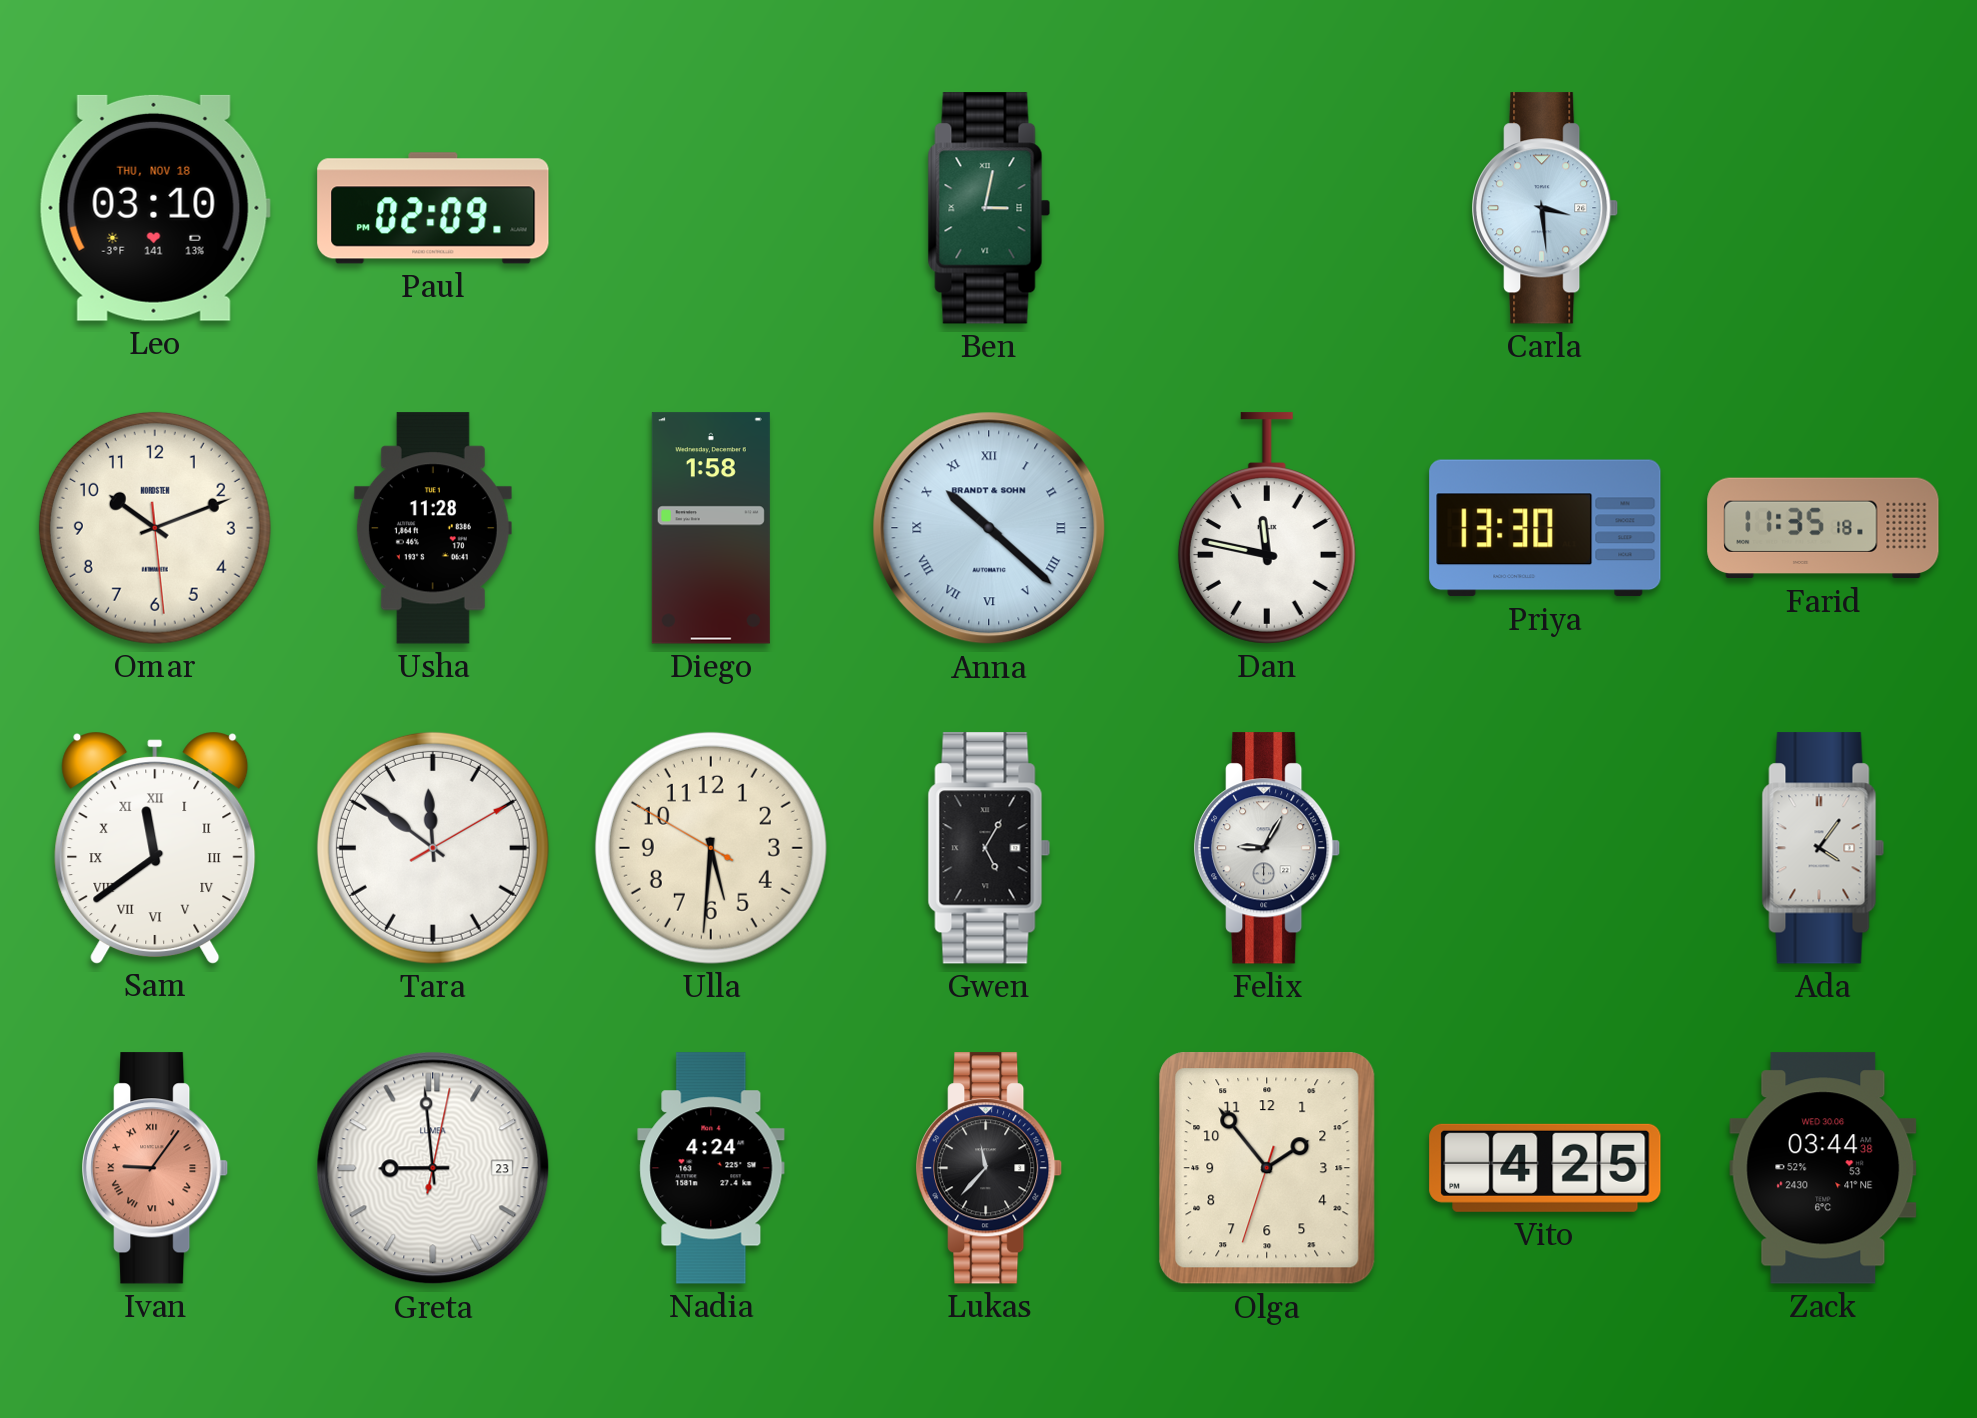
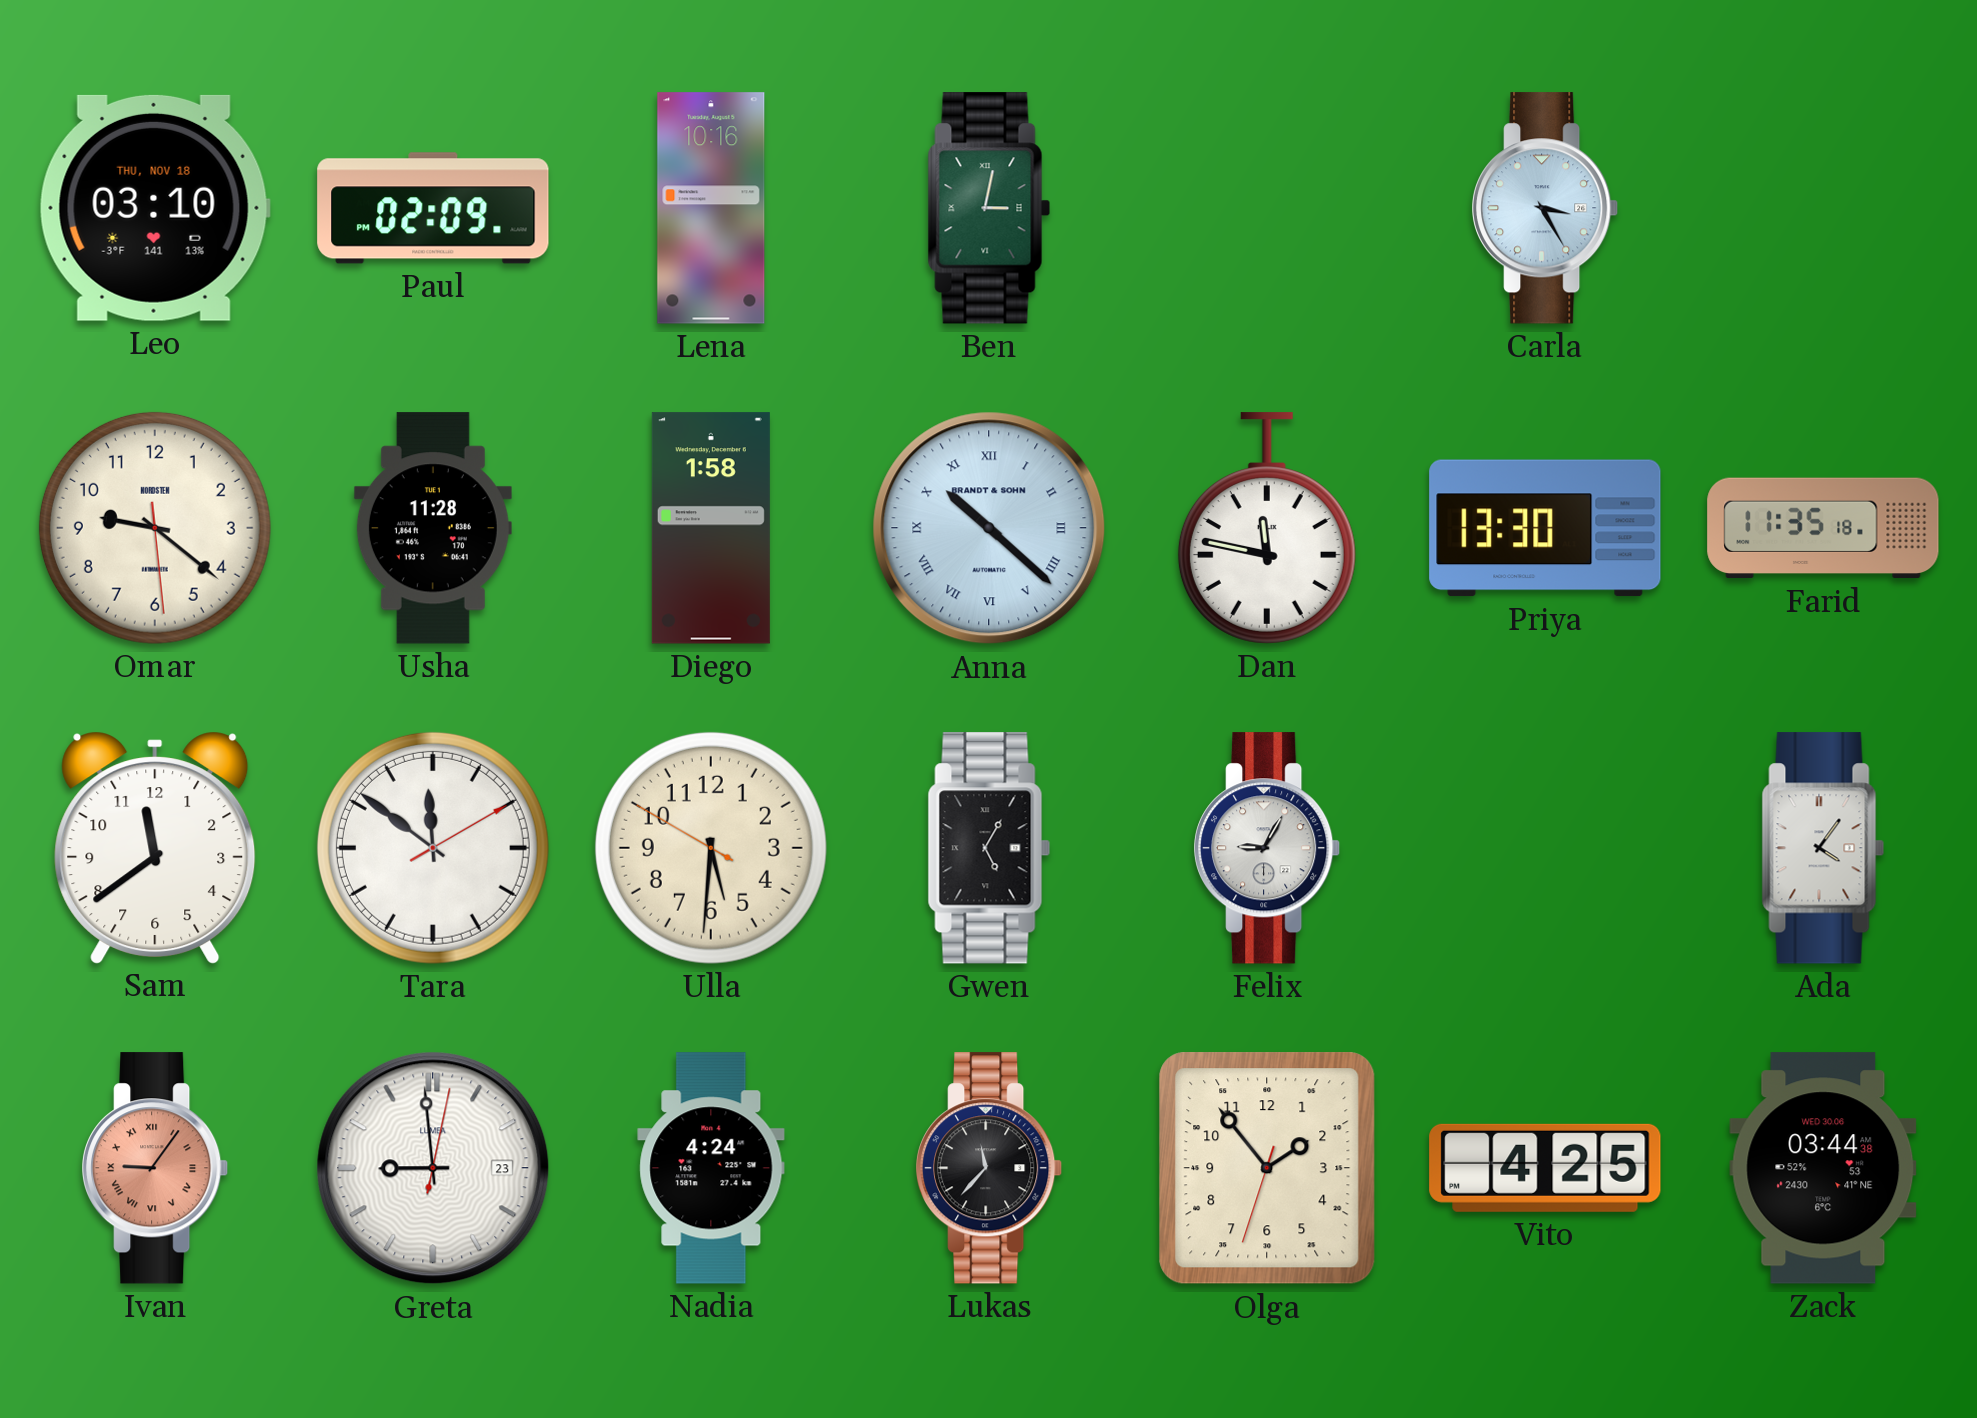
Lena: none -> 10:16
Carla: 3:29 -> 3:25
Omar: 10:11 -> 9:21
Sam numerals: Roman -> Arabic
